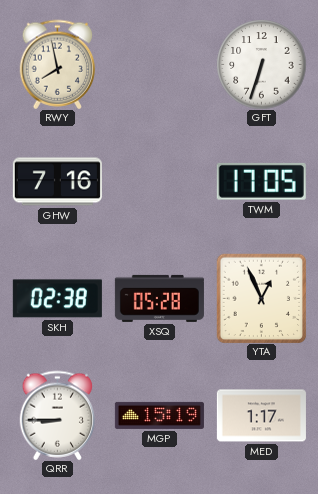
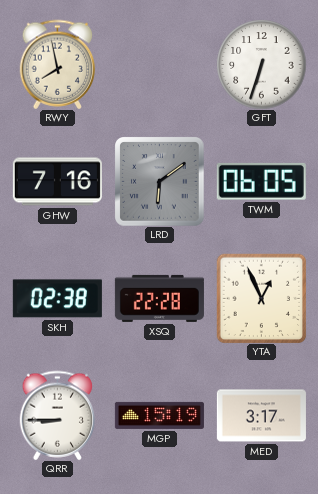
LRD: none -> 6:09
TWM: 17:05 -> 06:05
XSQ: 05:28 -> 22:28
MED: 1:17 -> 3:17
